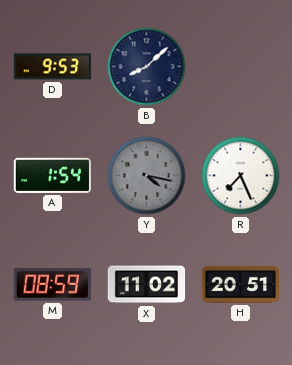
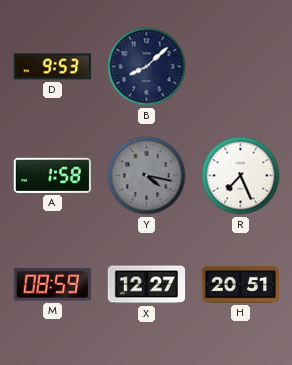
A: 1:54 -> 1:58
X: 11:02 -> 12:27
